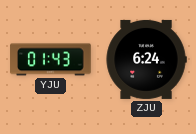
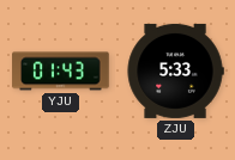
ZJU: 6:24 -> 5:33
